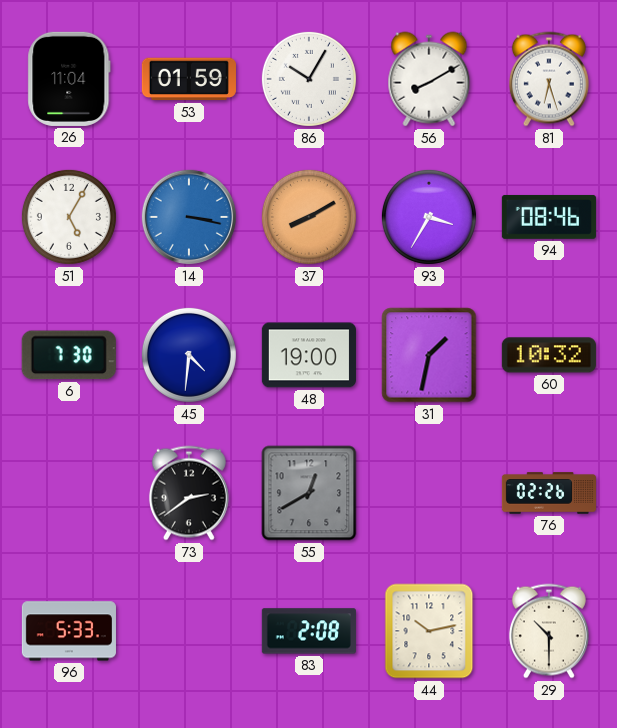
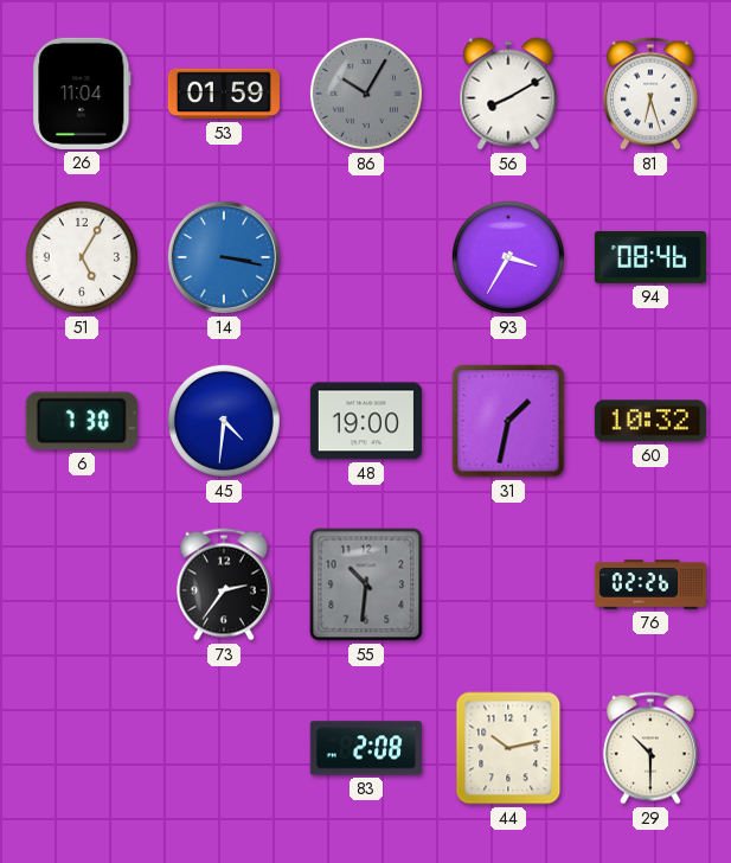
86 dial: white -> grey
37: 8:10 -> none
73: 2:39 -> 2:36
55: 12:40 -> 10:31
96: 5:33 -> none
